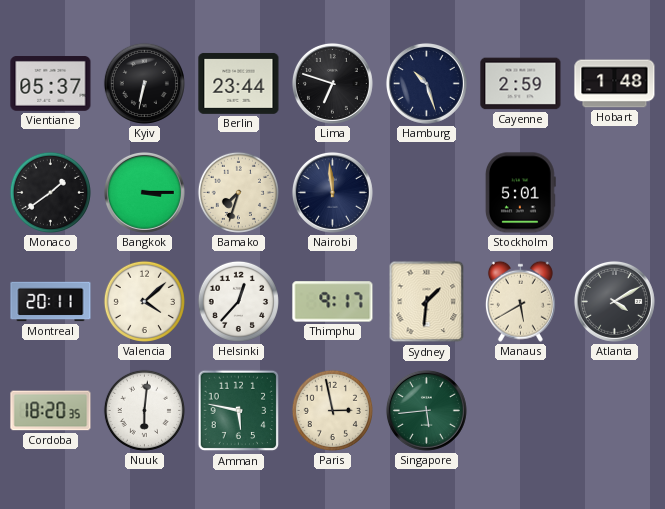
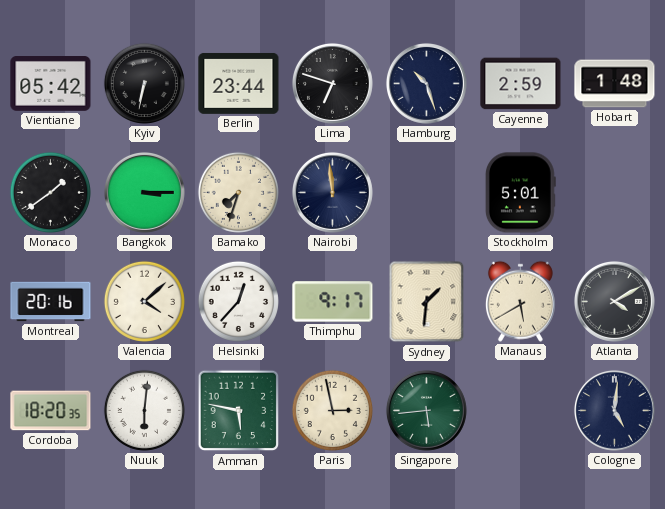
Vientiane: 05:37 -> 05:42
Montreal: 20:11 -> 20:16
Cologne: none -> 5:01
